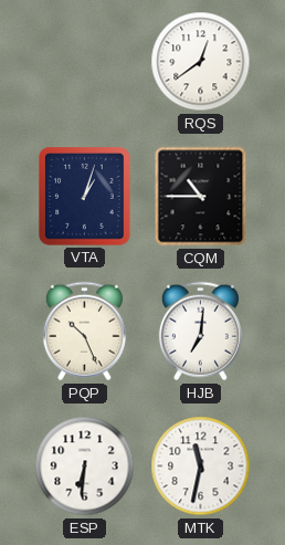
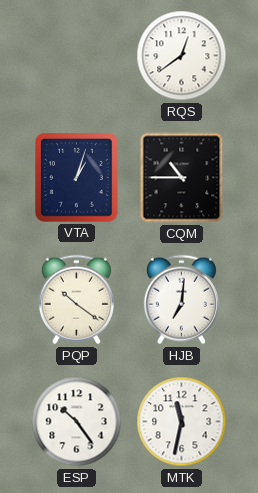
PQP: 10:26 -> 10:21
ESP: 6:31 -> 10:24
